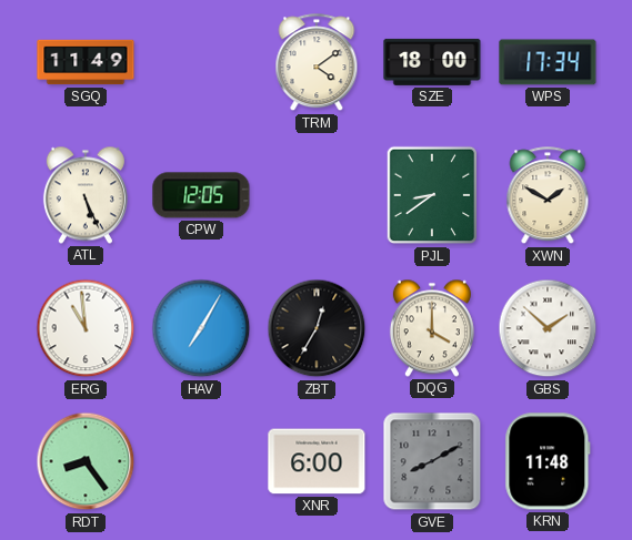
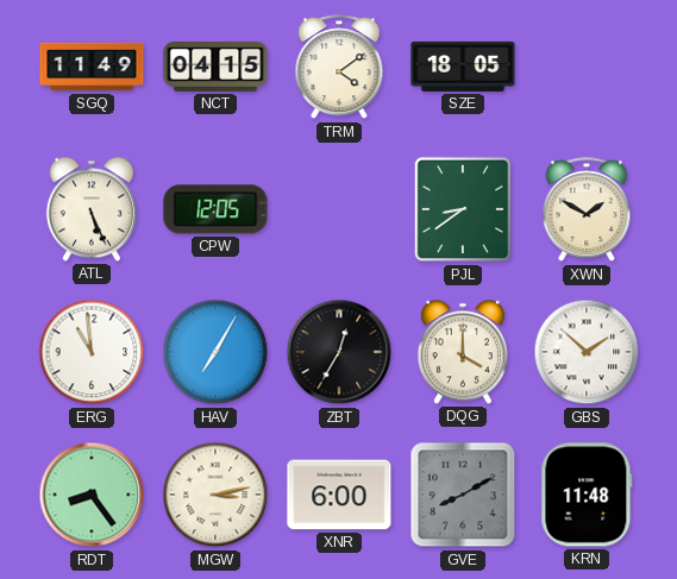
NCT: none -> 04:15
SZE: 18:00 -> 18:05
WPS: 17:34 -> none
MGW: none -> 3:13
